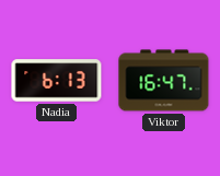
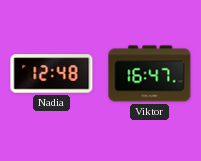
Nadia: 6:13 -> 12:48
